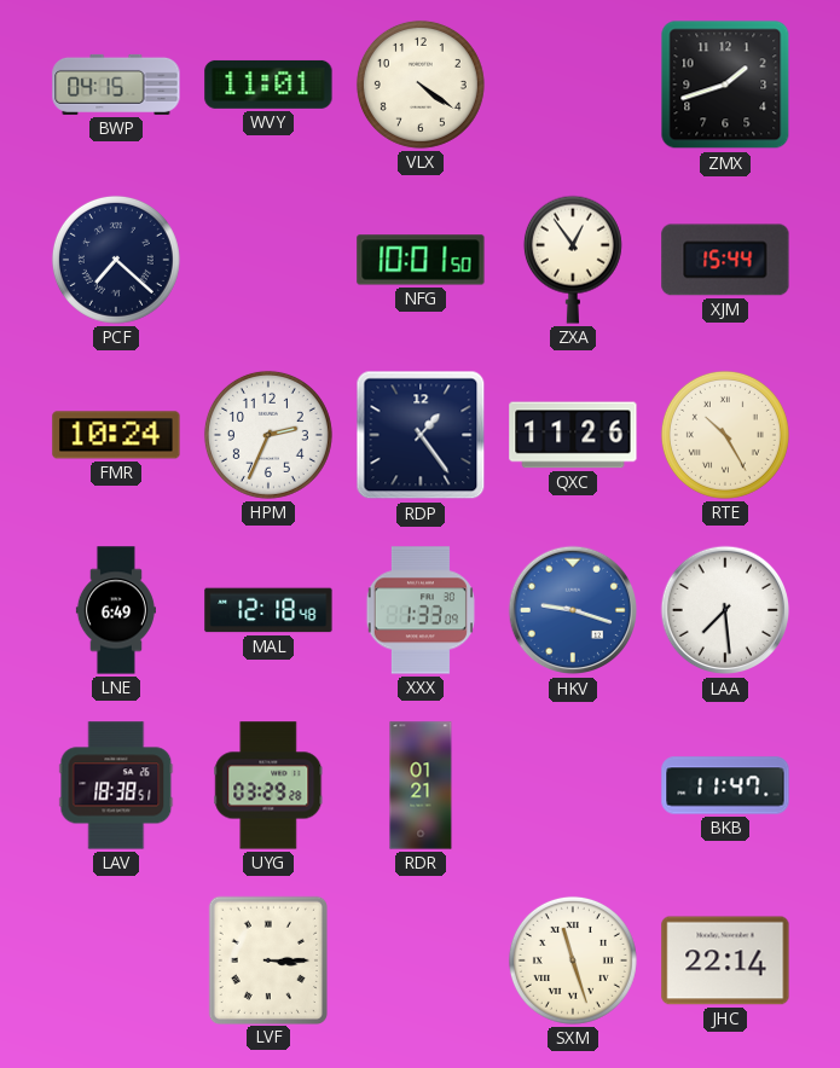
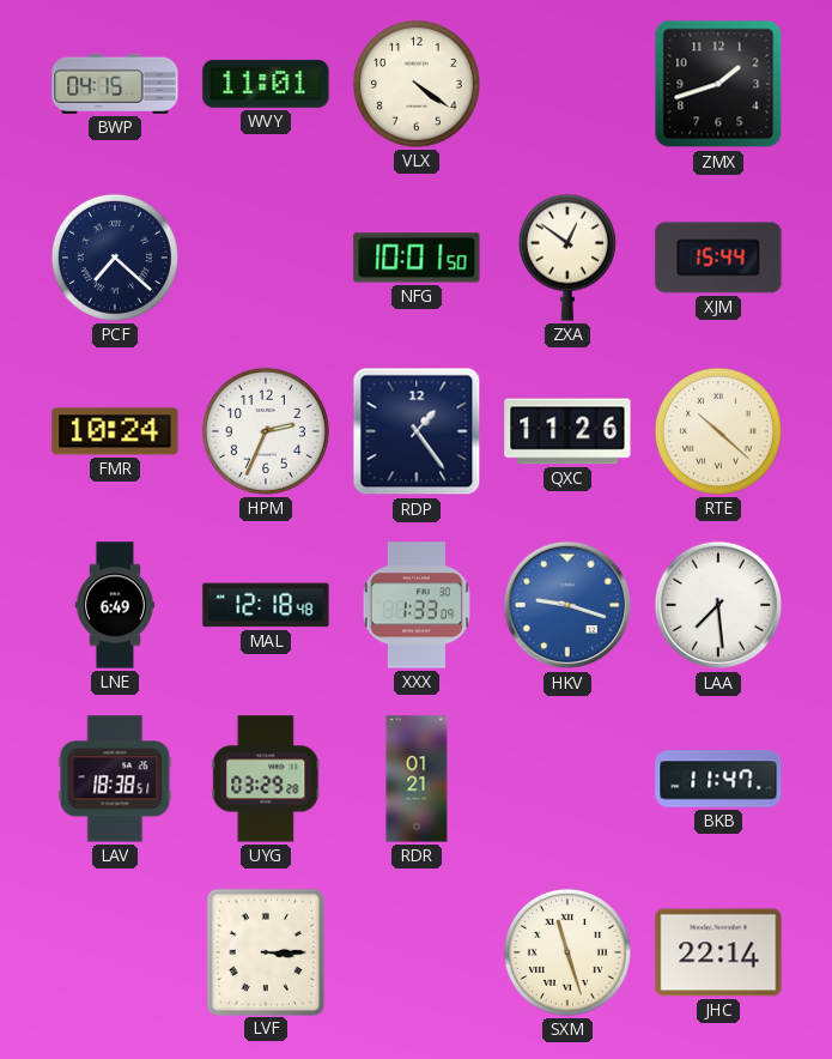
ZXA: 12:54 -> 12:51
RTE: 10:25 -> 10:22
